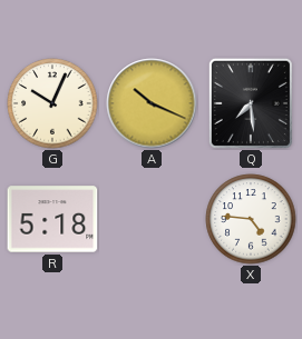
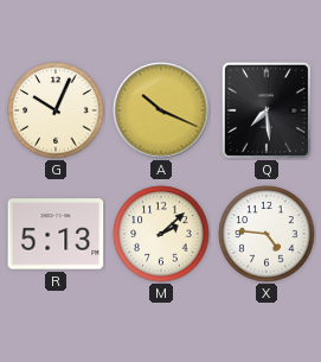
R: 5:18 -> 5:13
M: none -> 2:08
